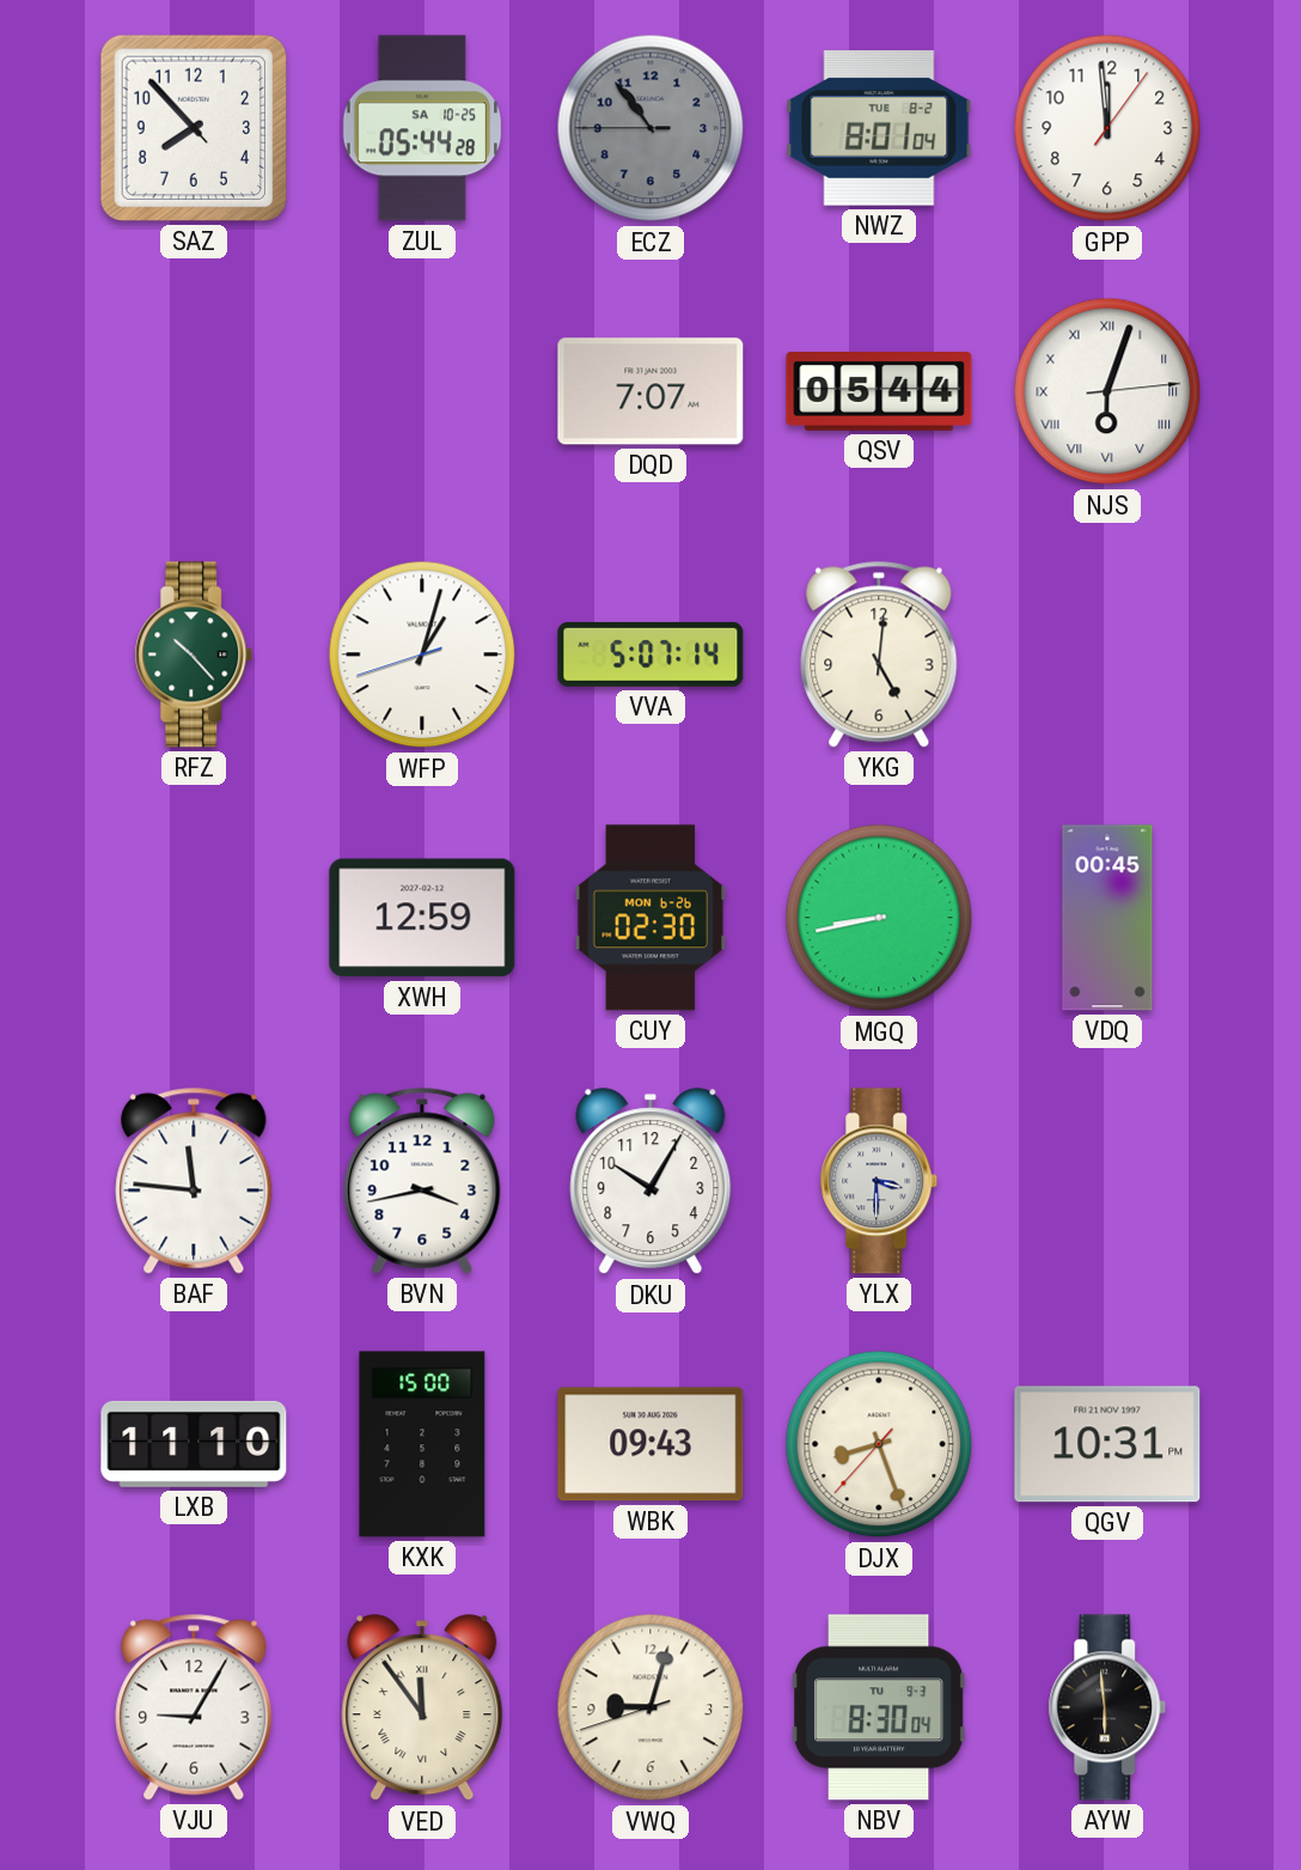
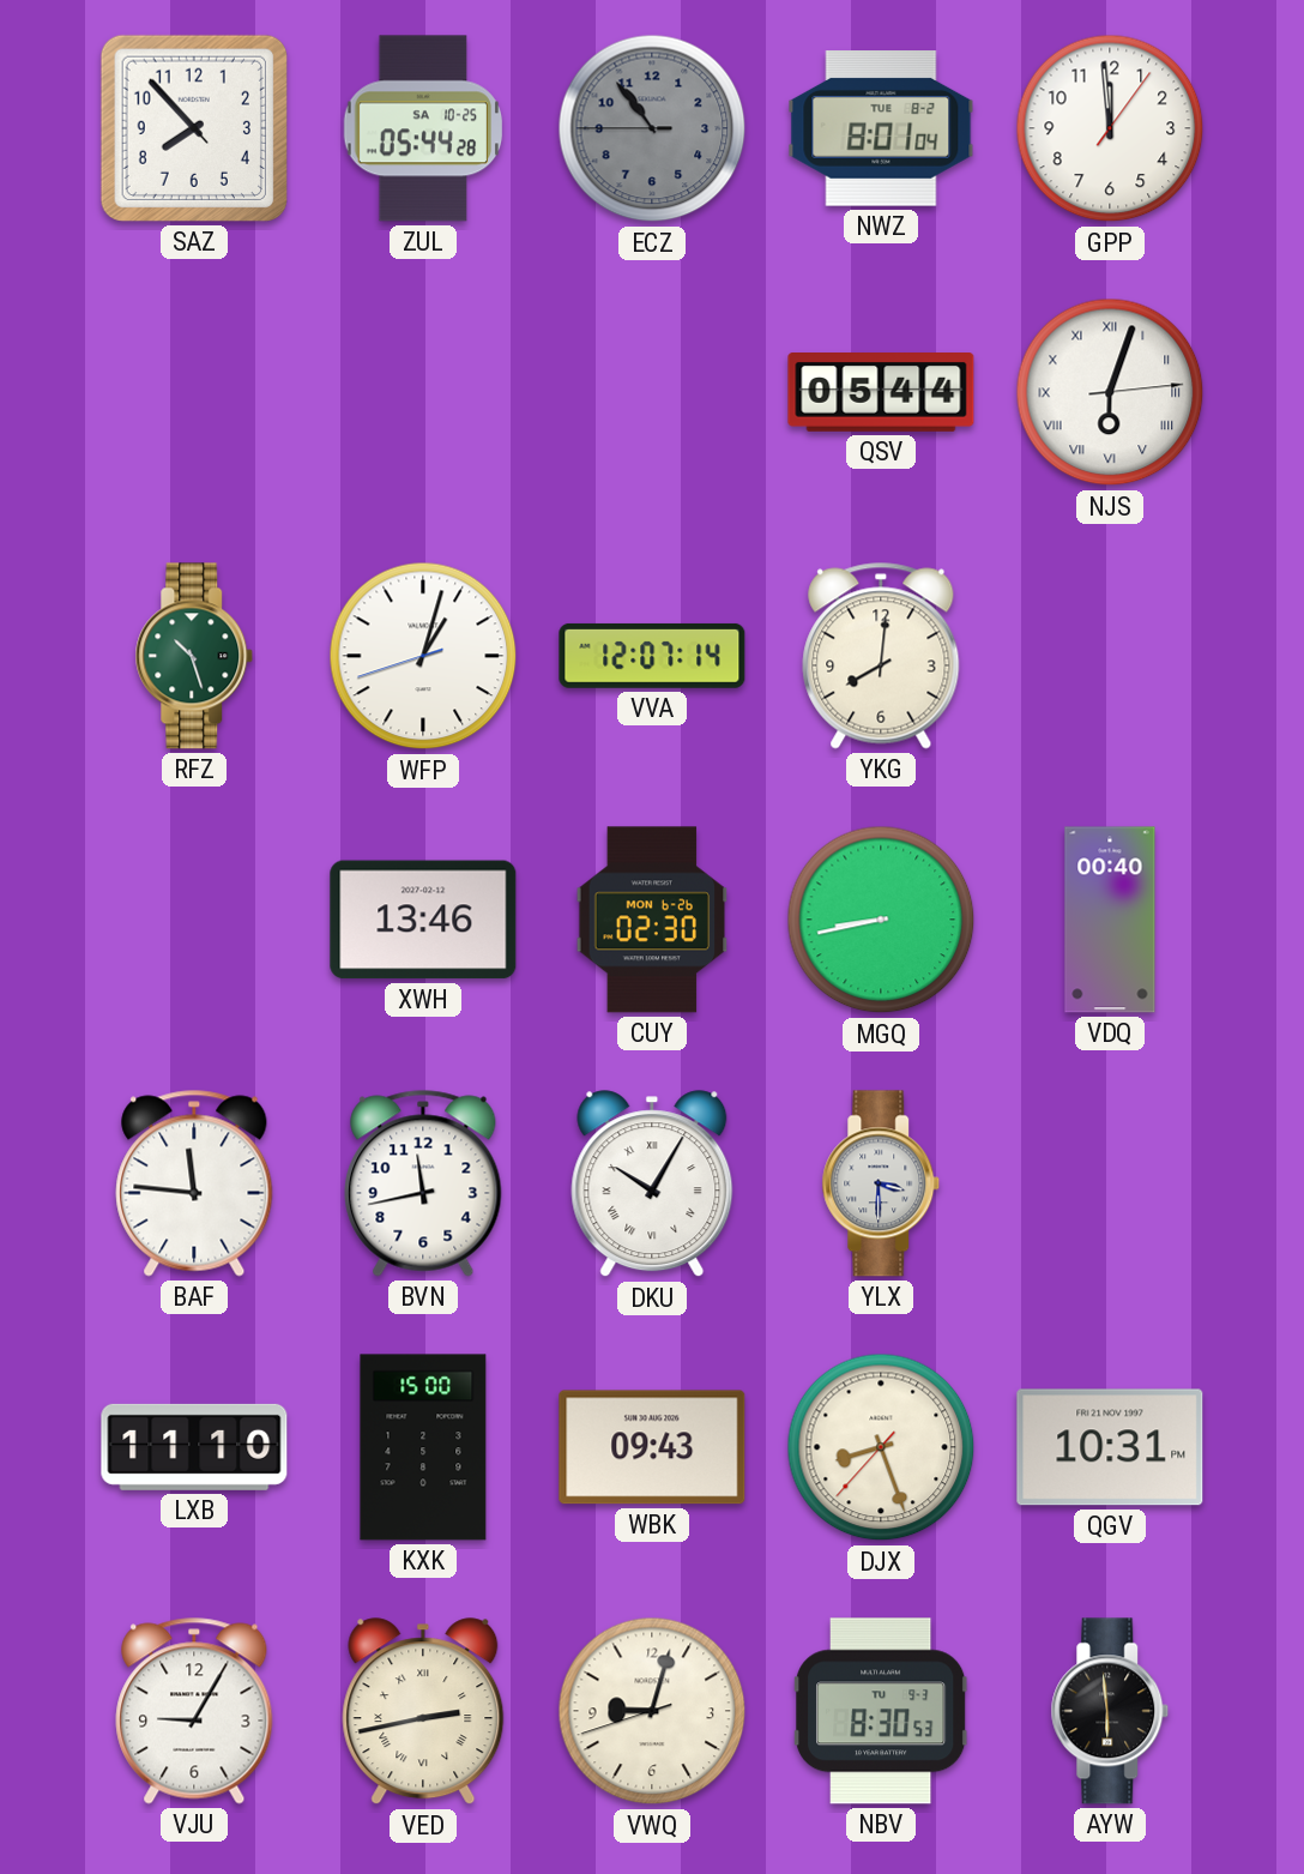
DQD: 7:07 -> none
RFZ: 10:23 -> 10:27
VVA: 5:07 -> 12:07
YKG: 5:01 -> 8:01
XWH: 12:59 -> 13:46
VDQ: 00:45 -> 00:40
BVN: 3:43 -> 11:43
DKU numerals: Arabic -> Roman
VED: 11:54 -> 2:43
NBV: 8:30:04 -> 8:30:53
